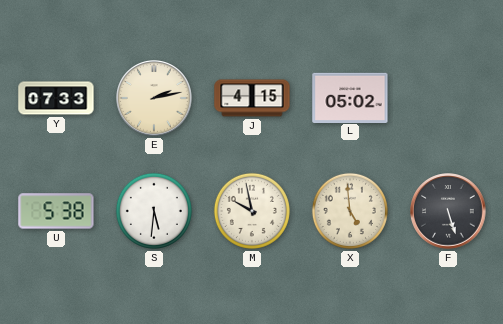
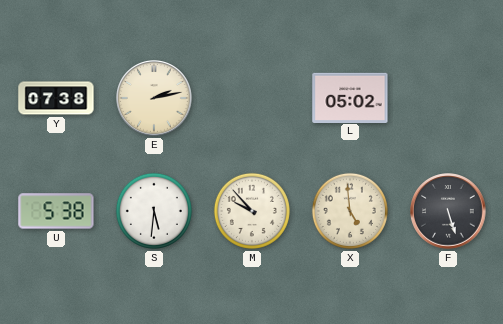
Y: 07:33 -> 07:38
J: 4:15 -> none
M: 9:58 -> 9:53
